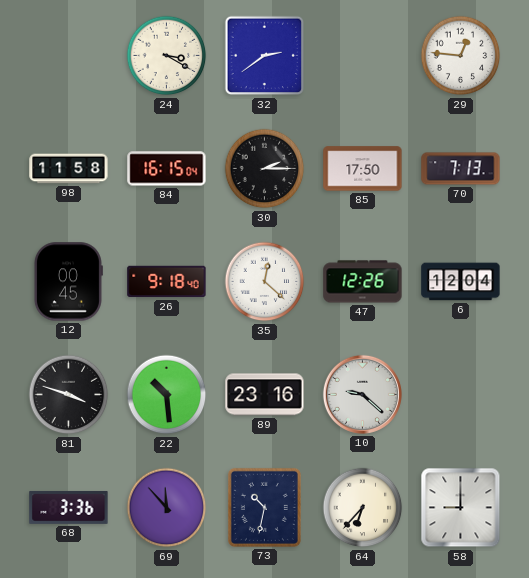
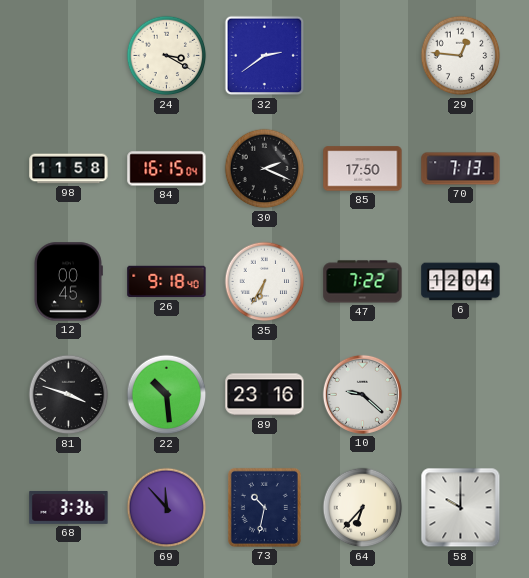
30: 2:15 -> 2:19
35: 12:22 -> 6:35
47: 12:26 -> 7:22
58: 9:00 -> 10:00
